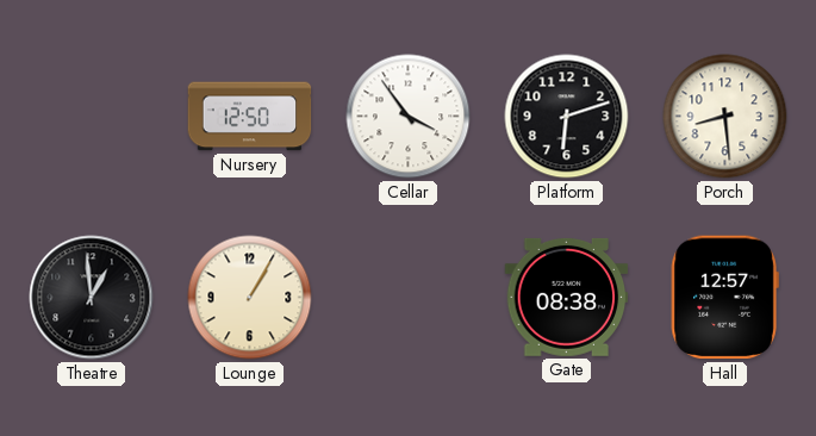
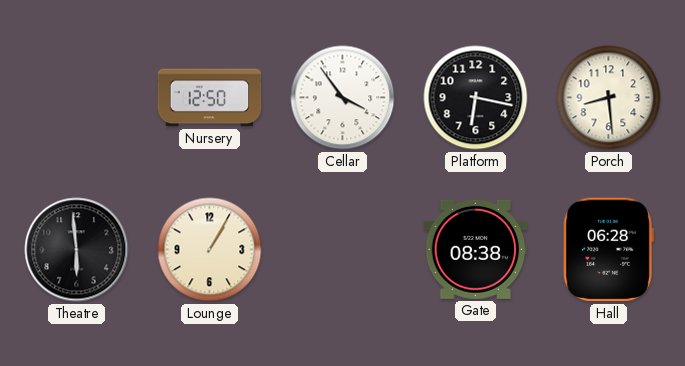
Platform: 6:12 -> 6:17
Theatre: 12:59 -> 5:59
Hall: 12:57 -> 06:28
